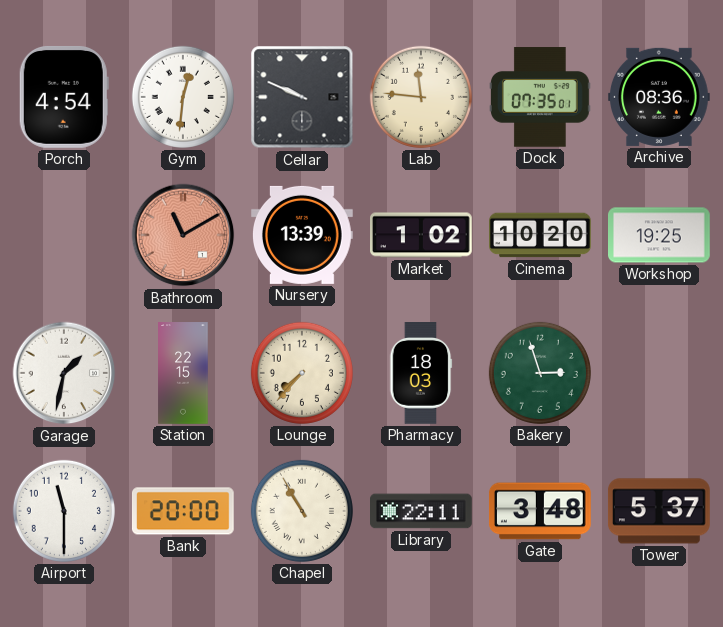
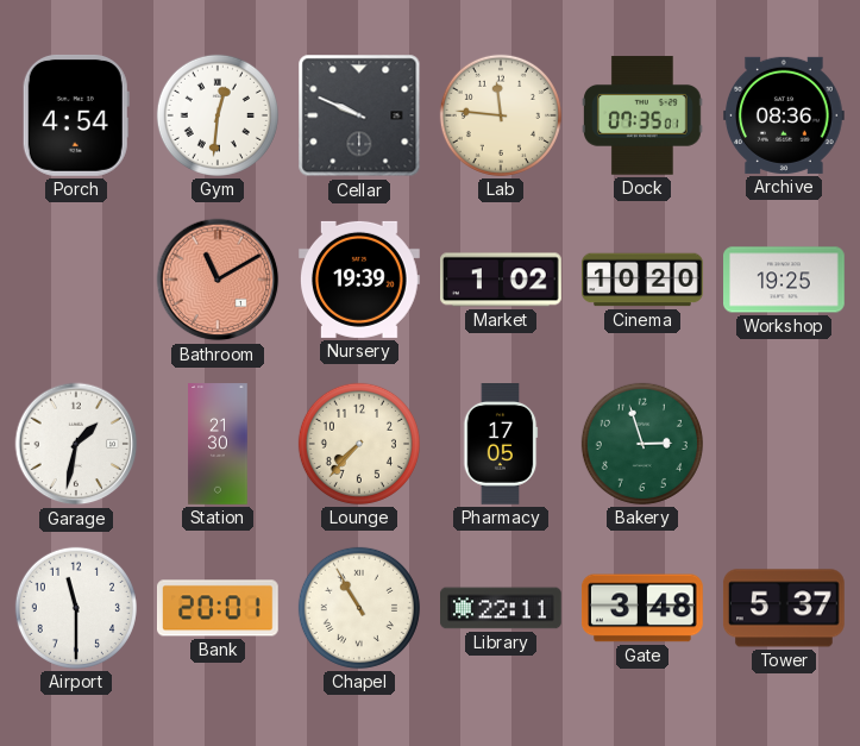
Nursery: 13:39 -> 19:39
Station: 22:15 -> 21:30
Pharmacy: 18:03 -> 17:05
Bank: 20:00 -> 20:01
